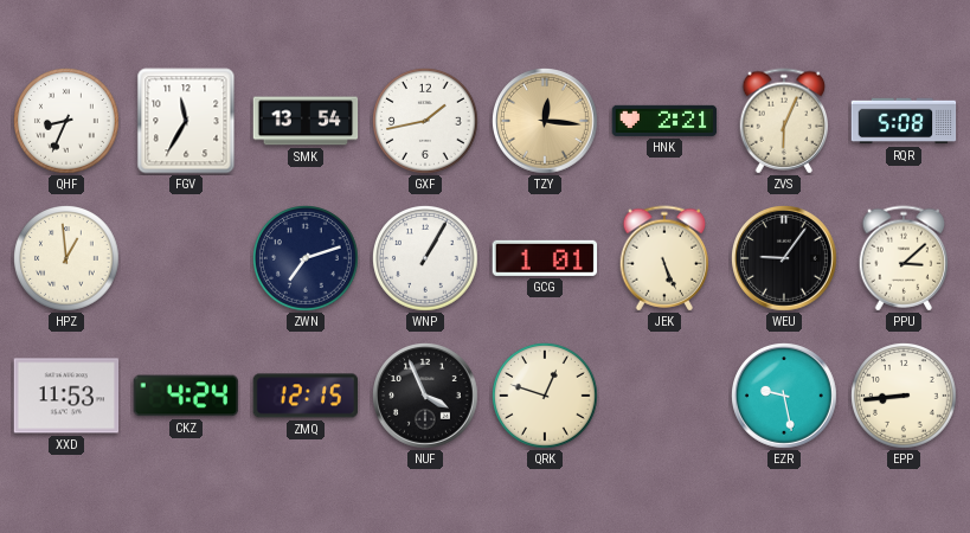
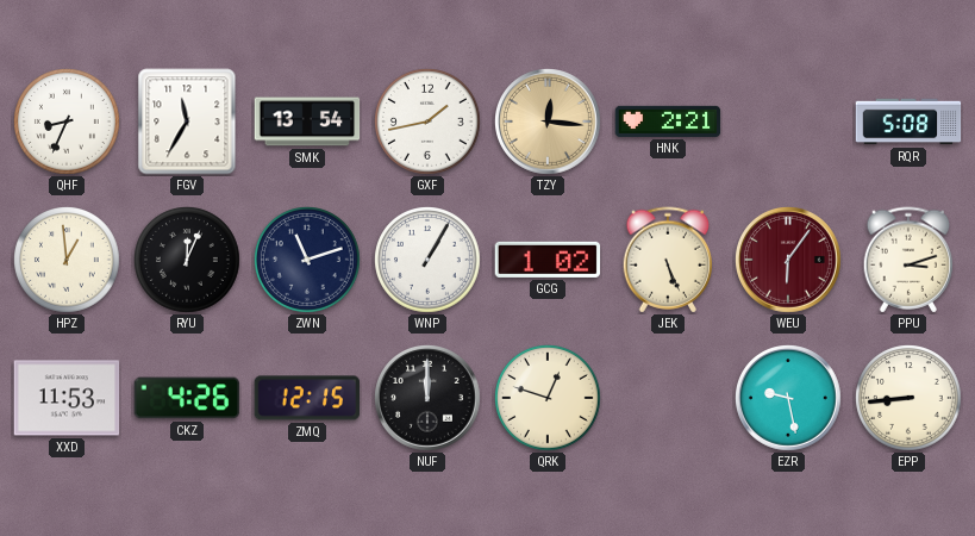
ZVS: 6:04 -> none
RYU: none -> 12:04
ZWN: 7:12 -> 11:12
GCG: 1:01 -> 1:02
WEU: 9:06 -> 6:06
WEU dial: black -> burgundy
PPU: 3:08 -> 3:12
CKZ: 4:24 -> 4:26
NUF: 3:56 -> 12:00
